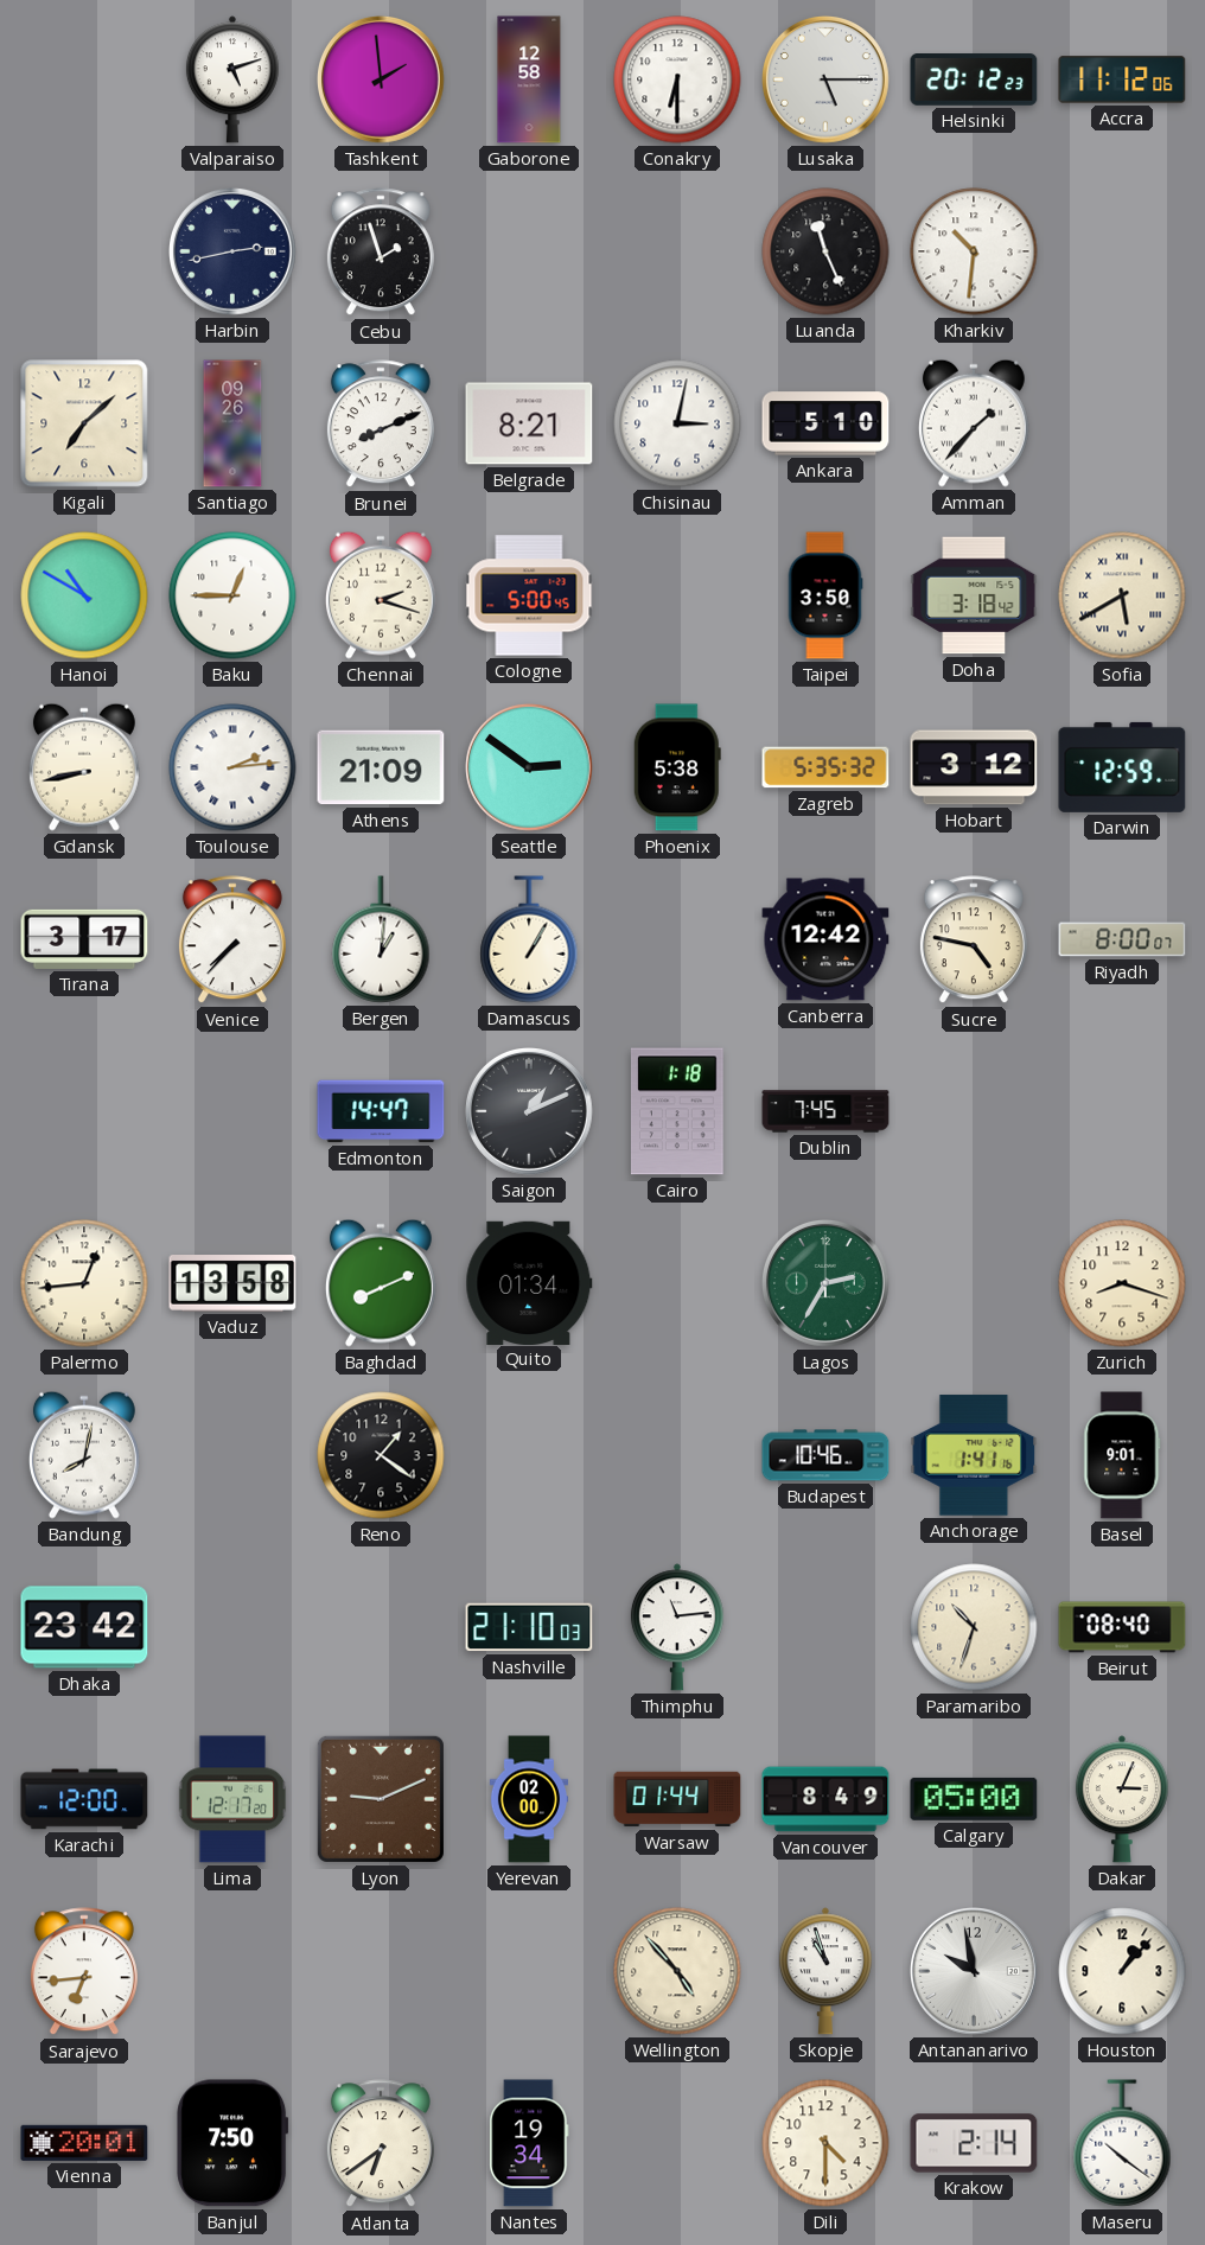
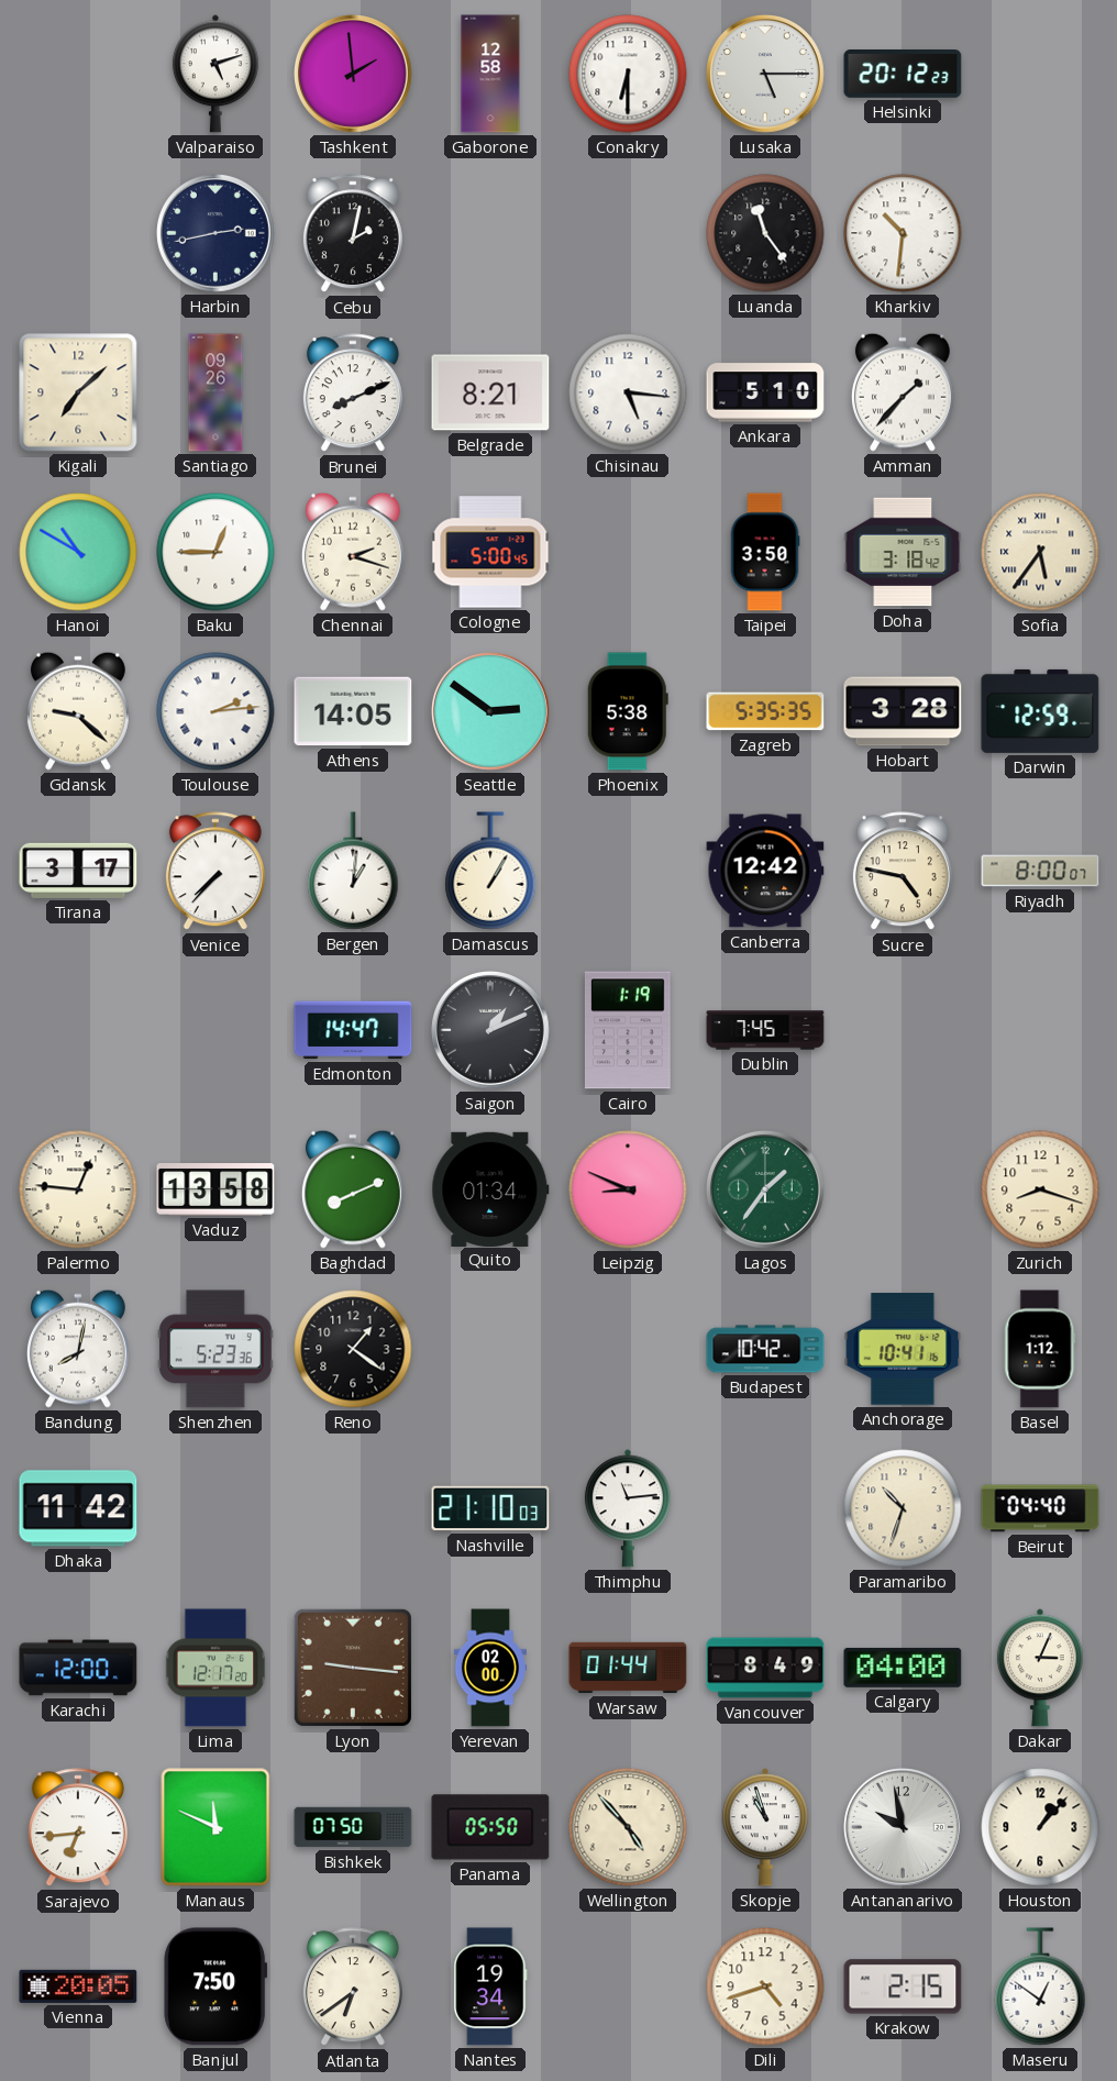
Accra: 11:12 -> none
Cebu: 1:57 -> 2:02
Luanda: 11:26 -> 11:24
Chisinau: 3:02 -> 5:16
Sofia: 5:40 -> 5:36
Gdansk: 8:43 -> 9:22
Athens: 21:09 -> 14:05
Zagreb: 5:35:32 -> 5:35:35
Hobart: 3:12 -> 3:28
Cairo: 1:18 -> 1:19
Palermo: 12:44 -> 12:46
Leipzig: none -> 8:49
Lagos: 2:35 -> 1:36
Shenzhen: none -> 5:23
Budapest: 10:46 -> 10:42
Anchorage: 1:41 -> 10:41
Basel: 9:01 -> 1:12
Dhaka: 23:42 -> 11:42
Beirut: 08:40 -> 04:40
Lyon: 9:11 -> 9:16
Calgary: 05:00 -> 04:00
Manaus: none -> 11:49
Bishkek: none -> 07:50
Panama: none -> 05:50
Vienna: 20:01 -> 20:05
Dili: 4:30 -> 4:42
Krakow: 2:14 -> 2:15
Maseru: 10:21 -> 12:51
